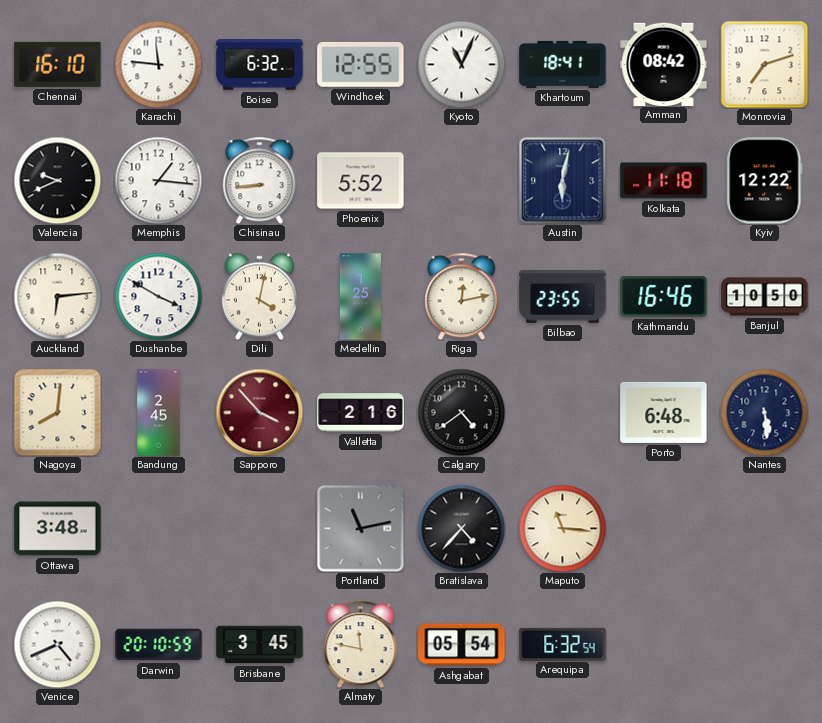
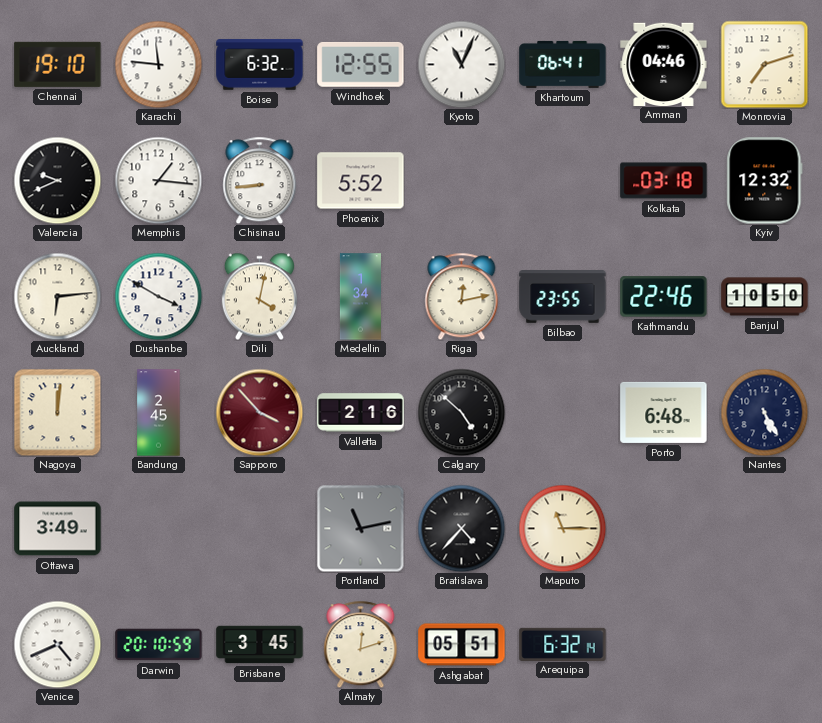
Chennai: 16:10 -> 19:10
Khartoum: 18:41 -> 06:41
Amman: 08:42 -> 04:46
Austin: 6:02 -> none
Kolkata: 11:18 -> 03:18
Kyiv: 12:22 -> 12:32
Medellin: 1:25 -> 1:34
Kathmandu: 16:46 -> 22:46
Nagoya: 8:01 -> 12:01
Calgary: 4:39 -> 4:52
Nantes: 5:29 -> 5:25
Ottawa: 3:48 -> 3:49
Maputo: 11:16 -> 11:15
Almaty: 11:47 -> 12:12
Ashgabat: 05:54 -> 05:51
Arequipa: 6:32:54 -> 6:32:14
